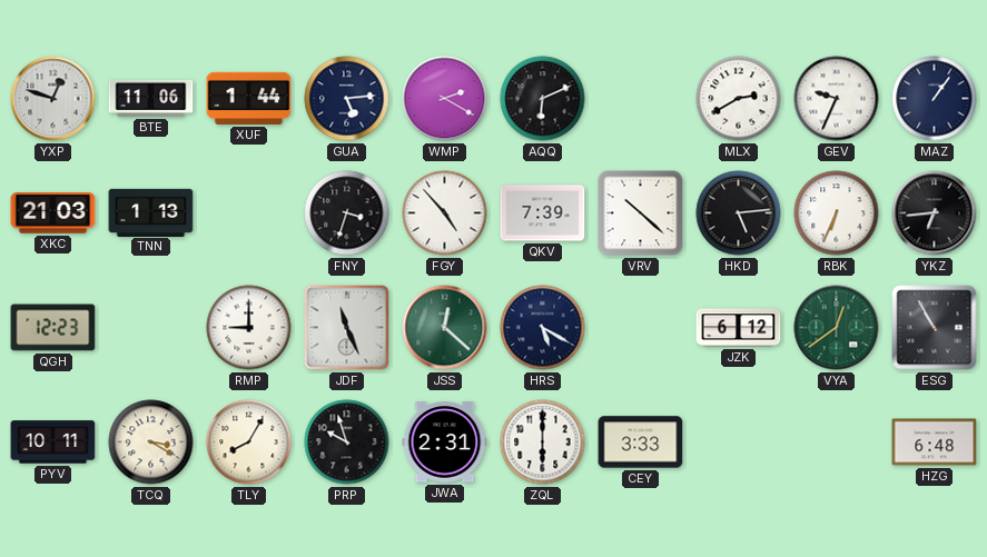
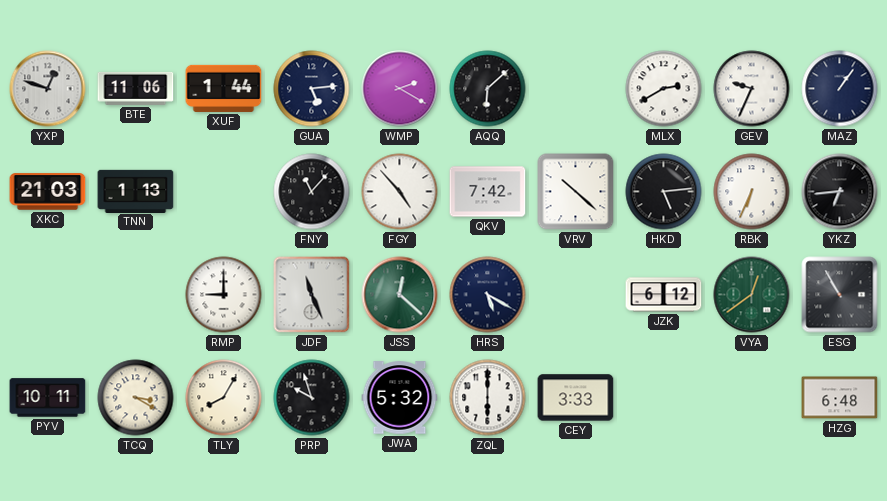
AQQ: 6:11 -> 6:08
FNY: 3:33 -> 11:07
QKV: 7:39 -> 7:42
QGH: 12:23 -> none
JWA: 2:31 -> 5:32
